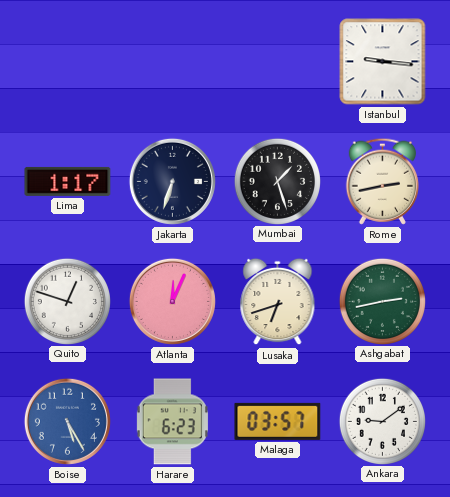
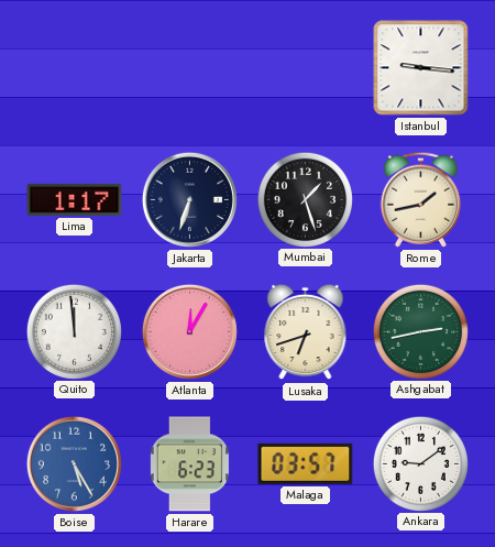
Rome: 2:43 -> 1:43
Quito: 12:48 -> 11:59
Atlanta: 12:04 -> 12:05
